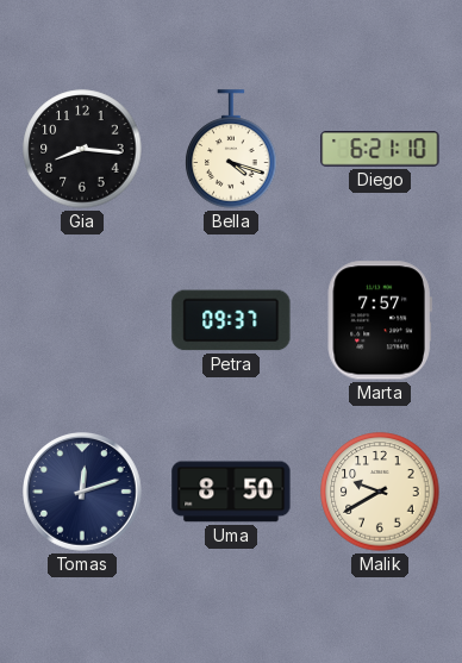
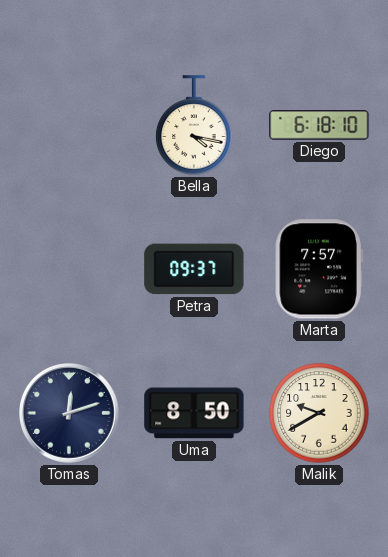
Gia: 8:16 -> none
Bella: 4:18 -> 4:17
Diego: 6:21 -> 6:18
